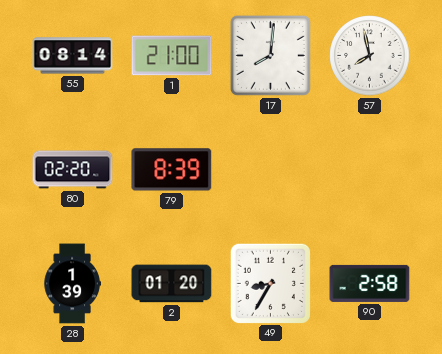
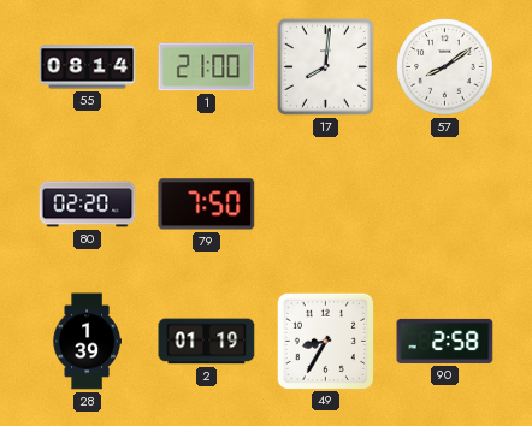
57: 7:58 -> 8:09
79: 8:39 -> 7:50
2: 01:20 -> 01:19
